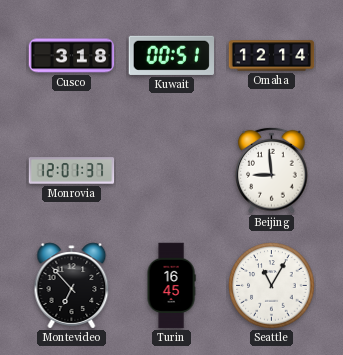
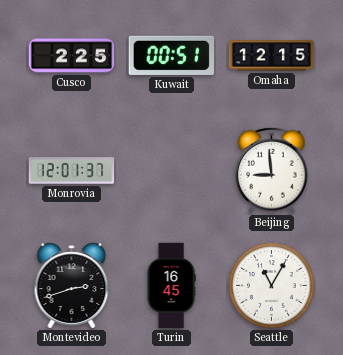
Cusco: 3:18 -> 2:25
Omaha: 12:14 -> 12:15
Montevideo: 6:53 -> 2:42
